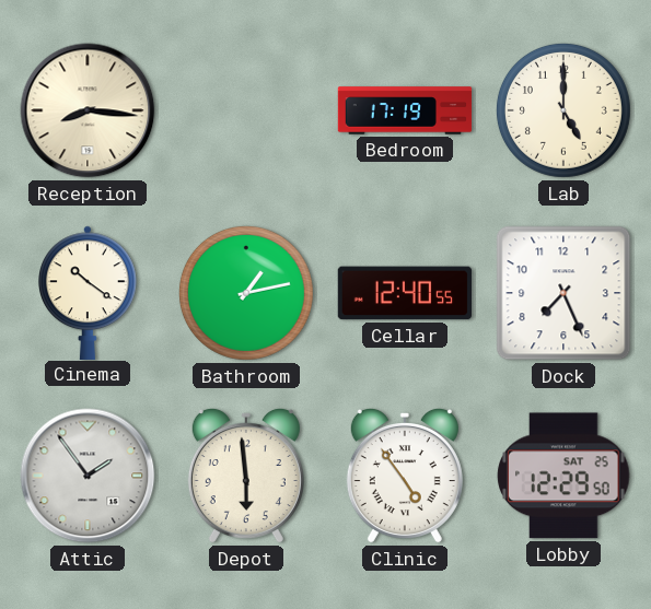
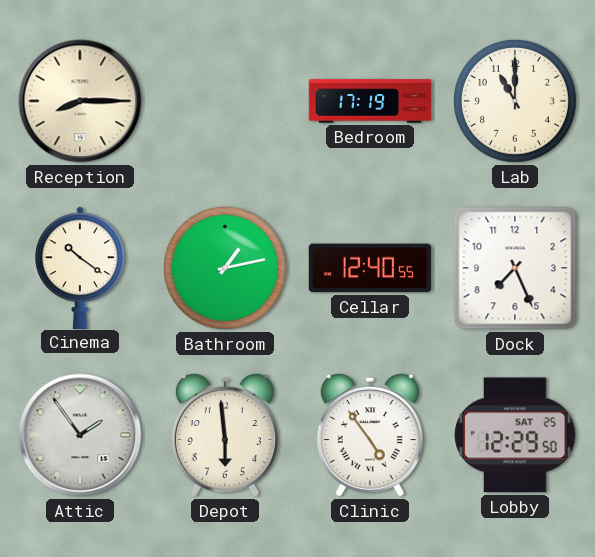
Reception: 8:16 -> 8:15
Lab: 5:00 -> 11:00
